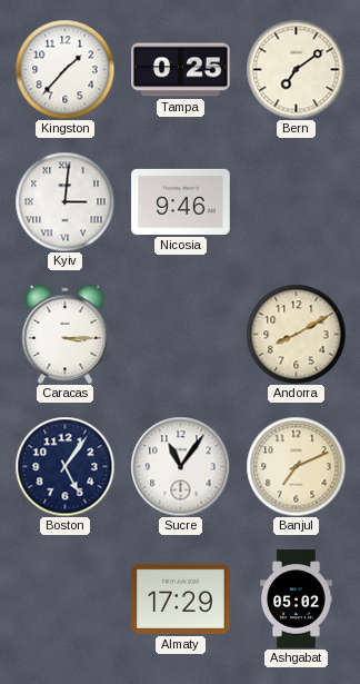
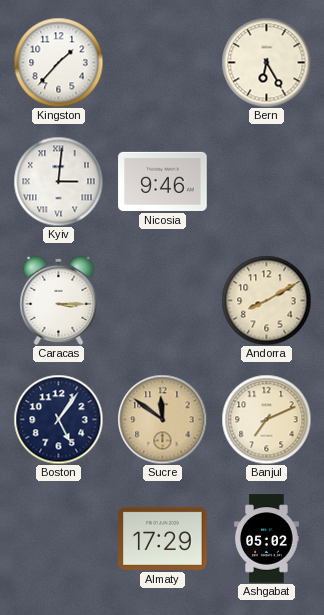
Tampa: 0:25 -> none
Bern: 7:09 -> 6:25
Sucre: 11:06 -> 11:51
Sucre dial: white -> champagne
